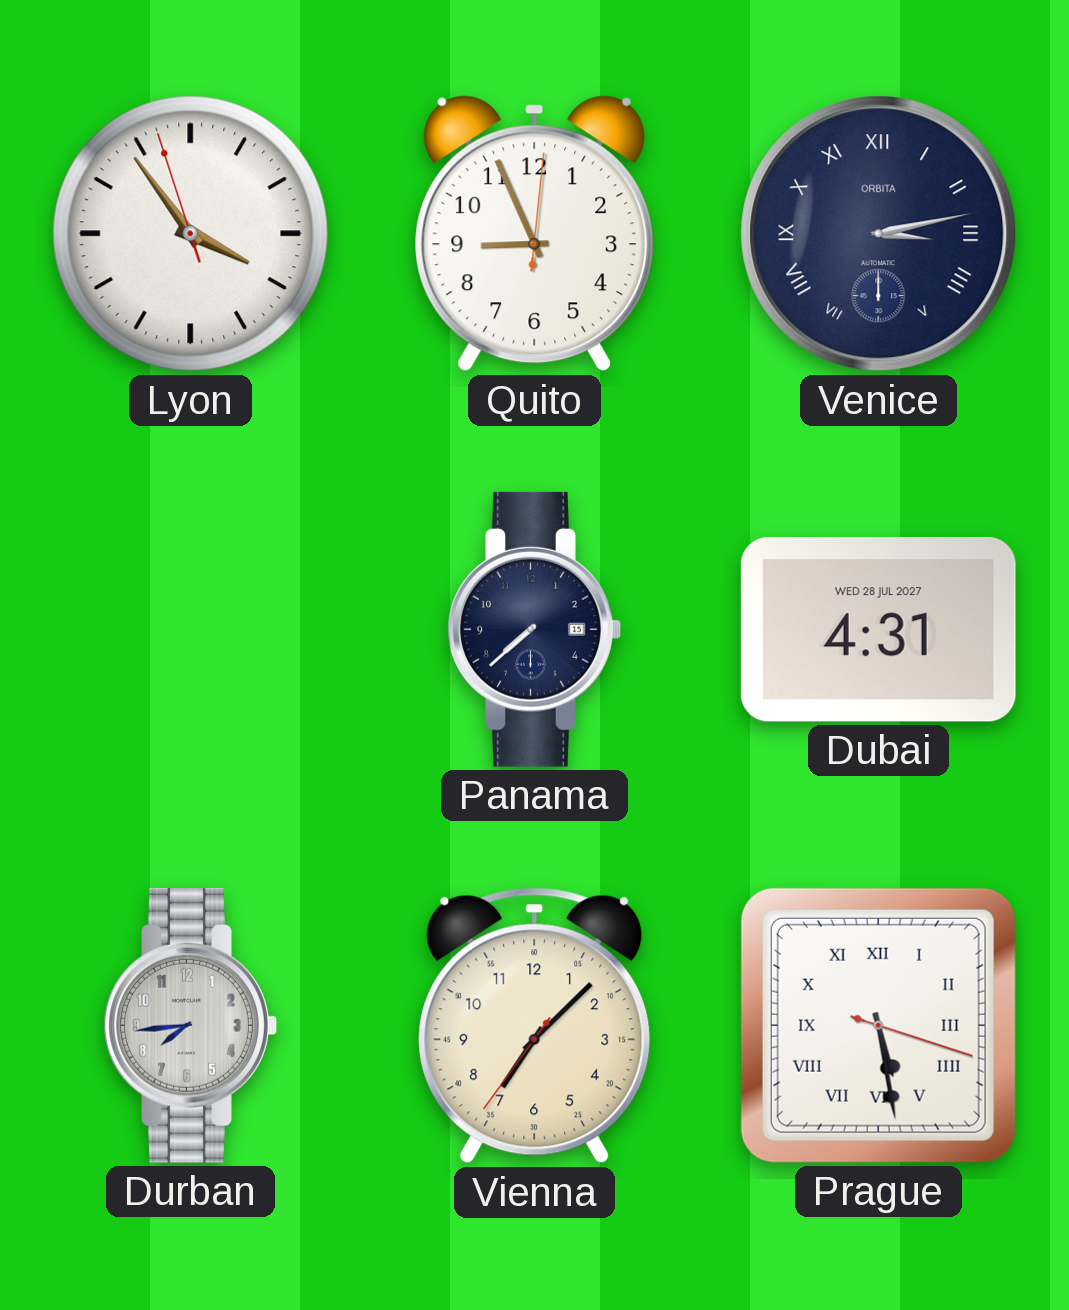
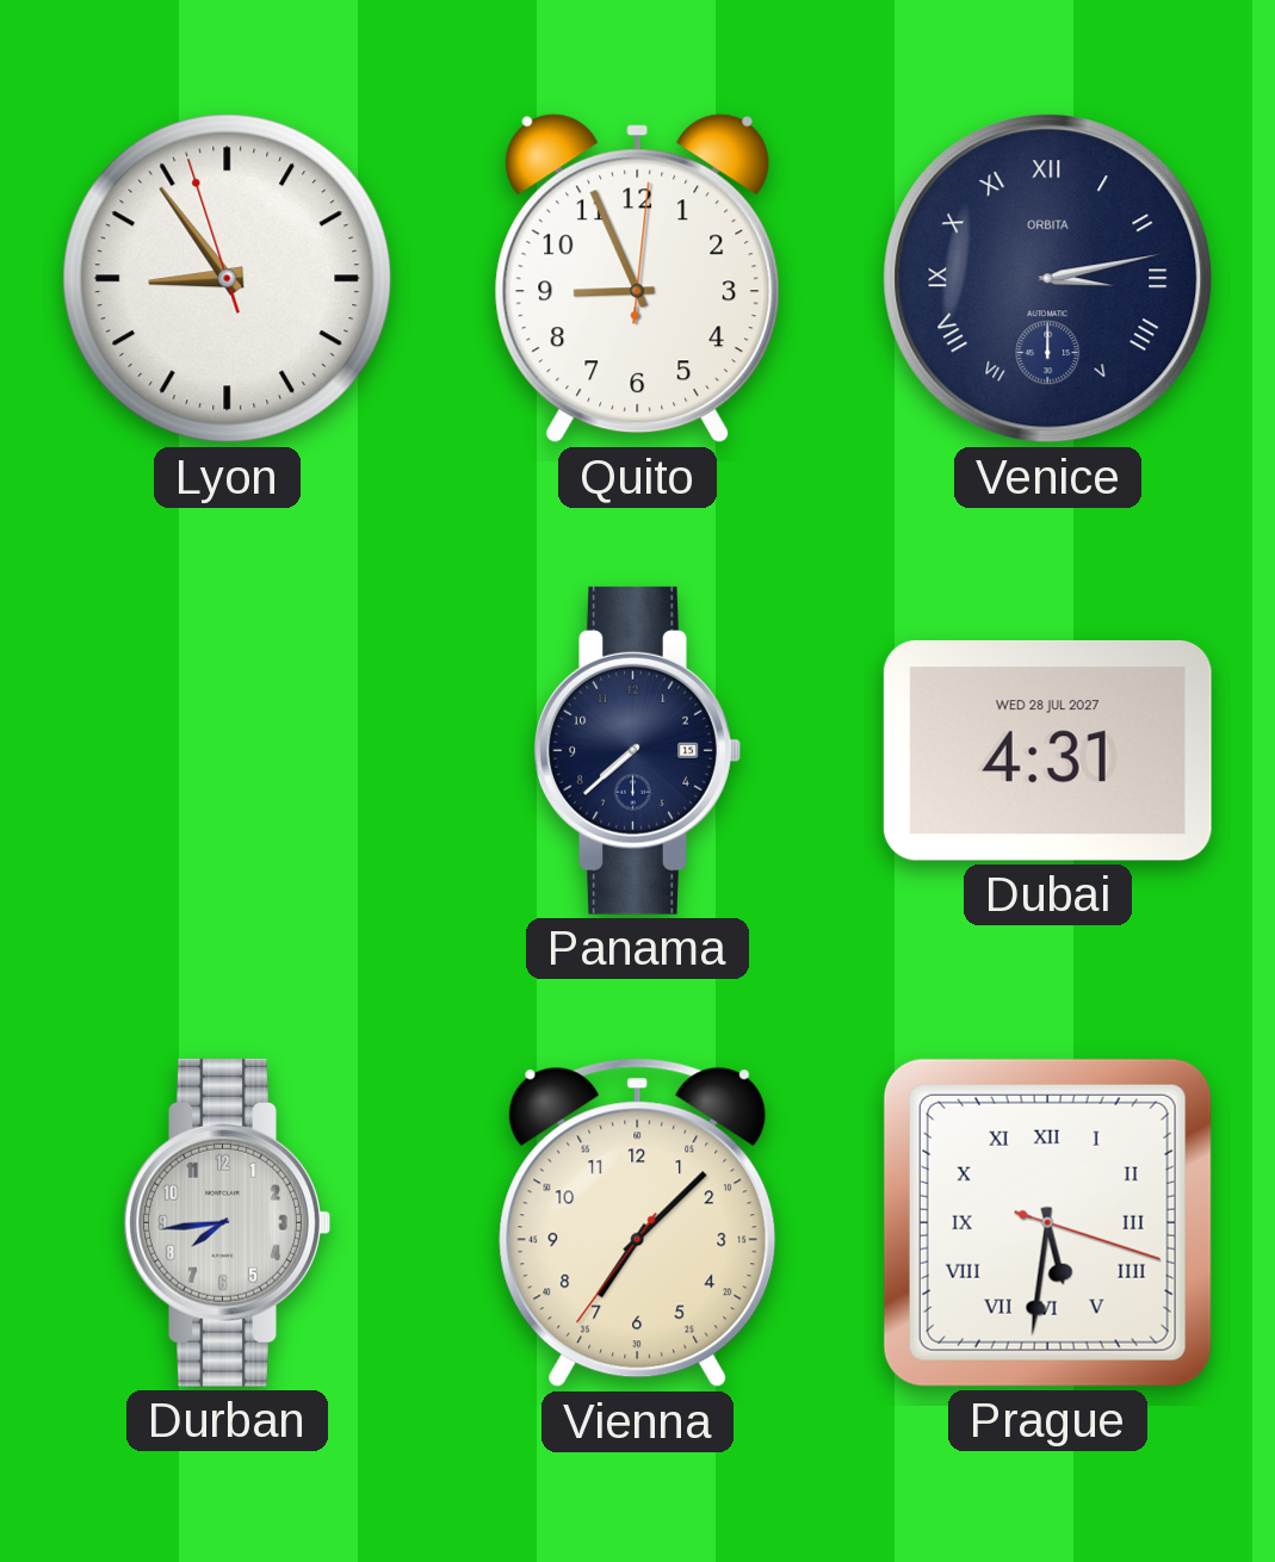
Lyon: 3:53 -> 8:53
Prague: 5:28 -> 5:31
